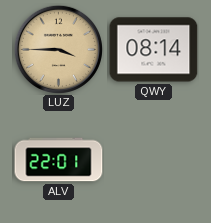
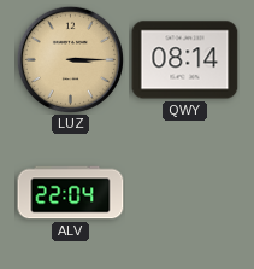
LUZ: 3:45 -> 3:15
ALV: 22:01 -> 22:04
